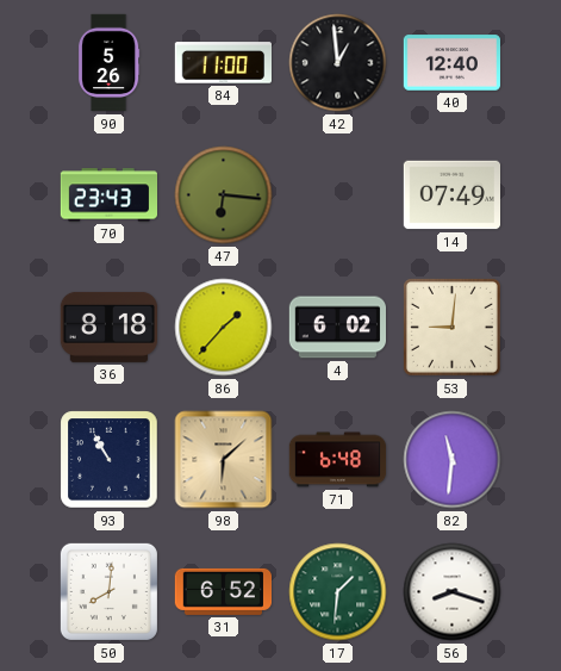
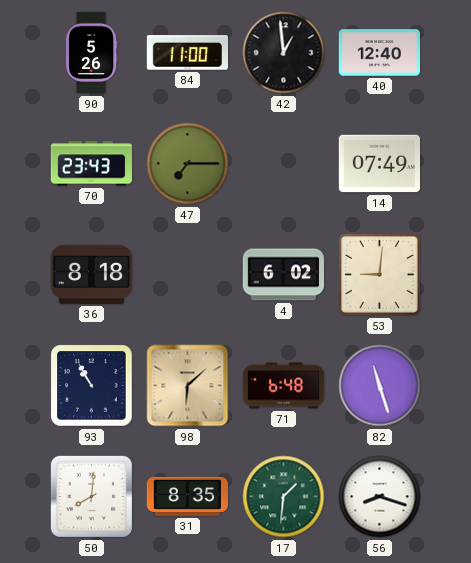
47: 6:16 -> 7:15
86: 1:37 -> none
82: 11:31 -> 11:27
31: 6:52 -> 8:35
